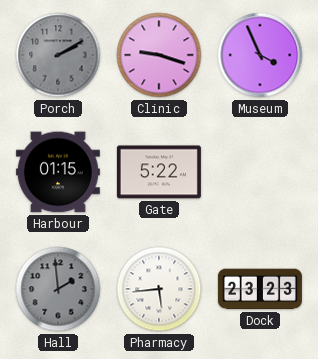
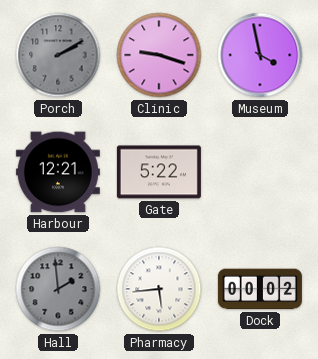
Museum: 3:56 -> 3:58
Harbour: 01:15 -> 12:21
Dock: 23:23 -> 00:02
